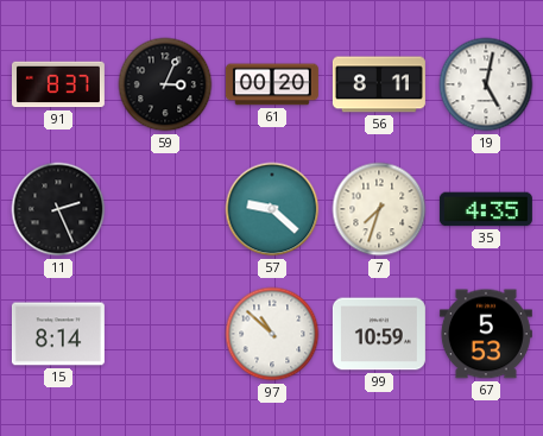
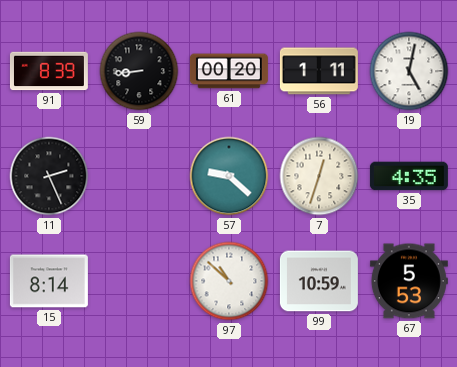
91: 8:37 -> 8:39
59: 3:04 -> 8:44
56: 8:11 -> 1:11
7: 7:33 -> 12:33
